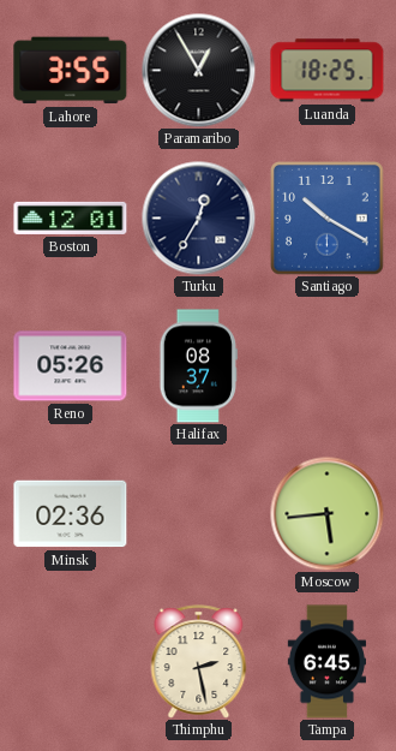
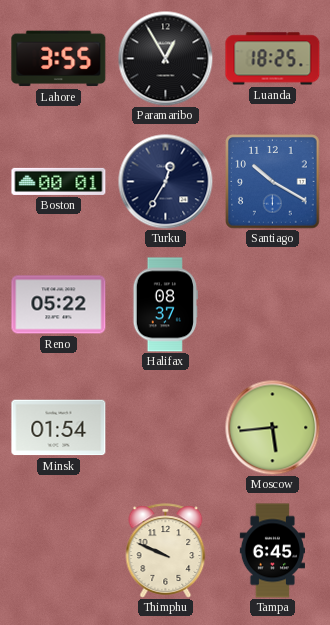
Boston: 12:01 -> 00:01
Reno: 05:26 -> 05:22
Minsk: 02:36 -> 01:54
Thimphu: 2:28 -> 9:49
